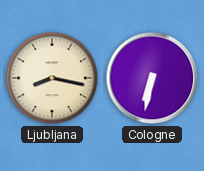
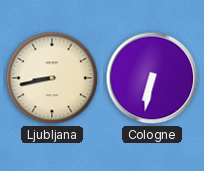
Ljubljana: 8:17 -> 8:43
